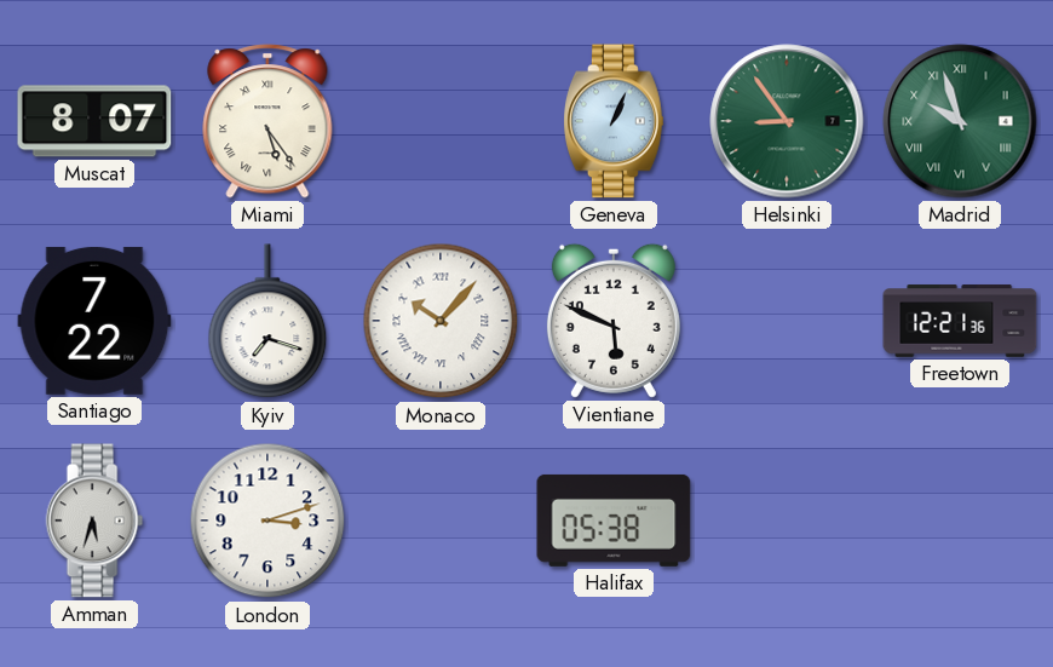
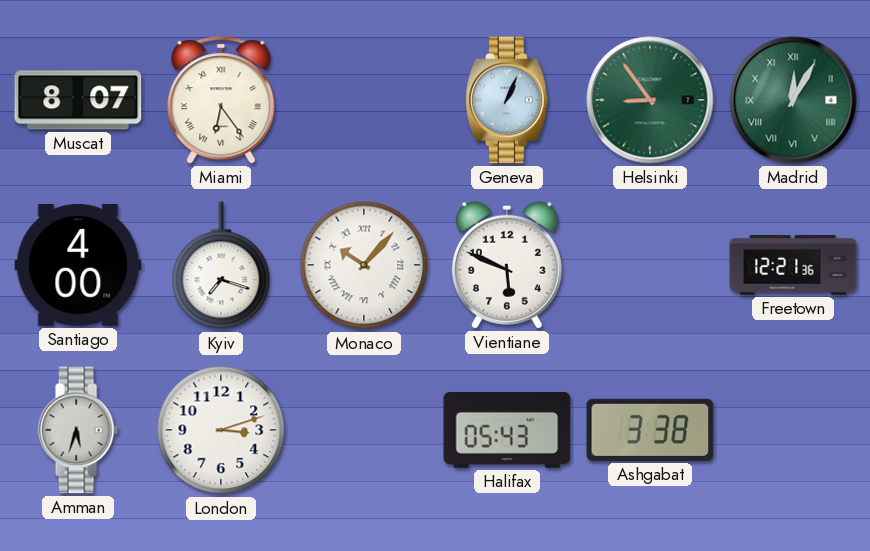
Miami: 5:24 -> 6:24
Madrid: 9:57 -> 12:05
Santiago: 7:22 -> 4:00
Halifax: 05:38 -> 05:43
Ashgabat: none -> 3:38
